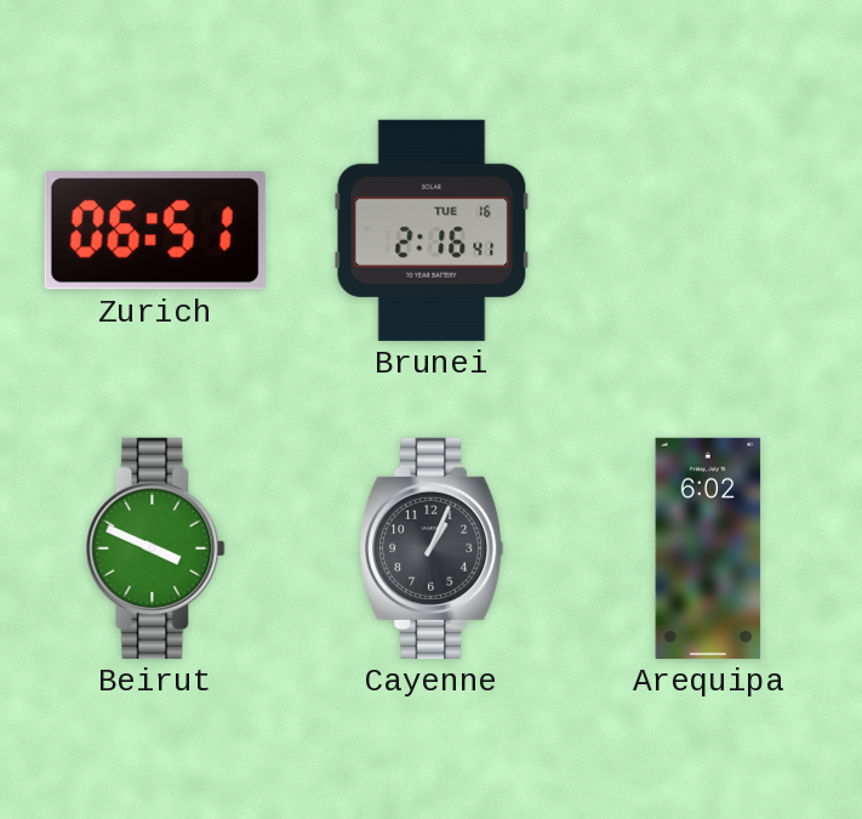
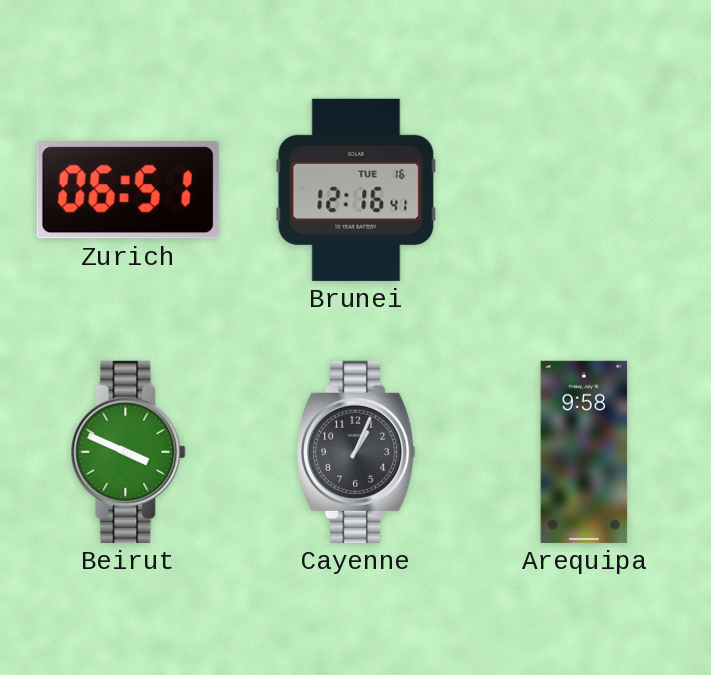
Brunei: 2:16 -> 12:16
Arequipa: 6:02 -> 9:58
